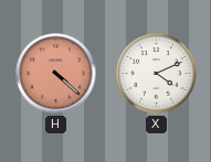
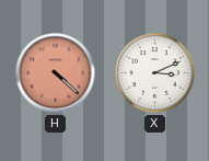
X: 4:11 -> 3:11
